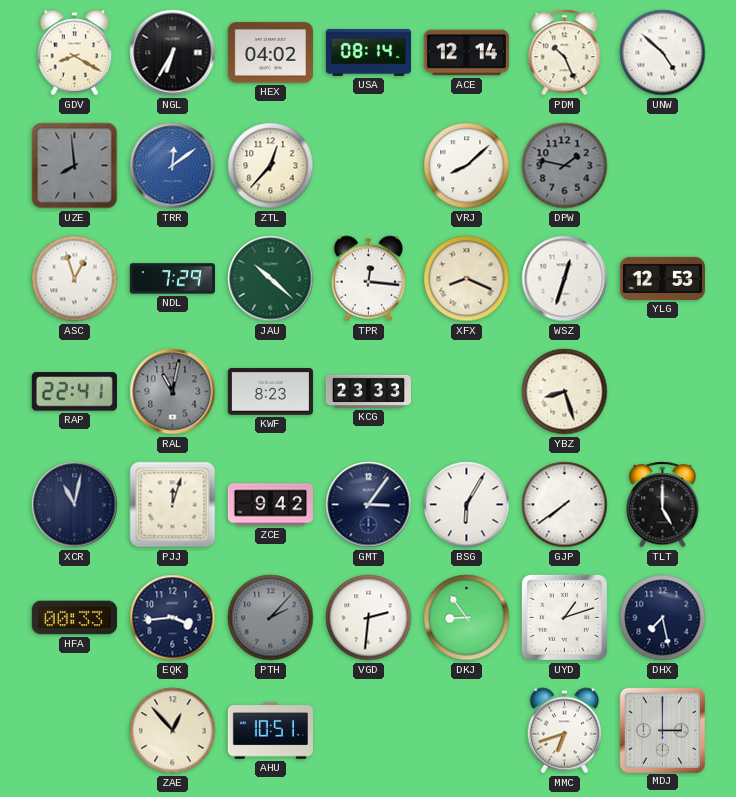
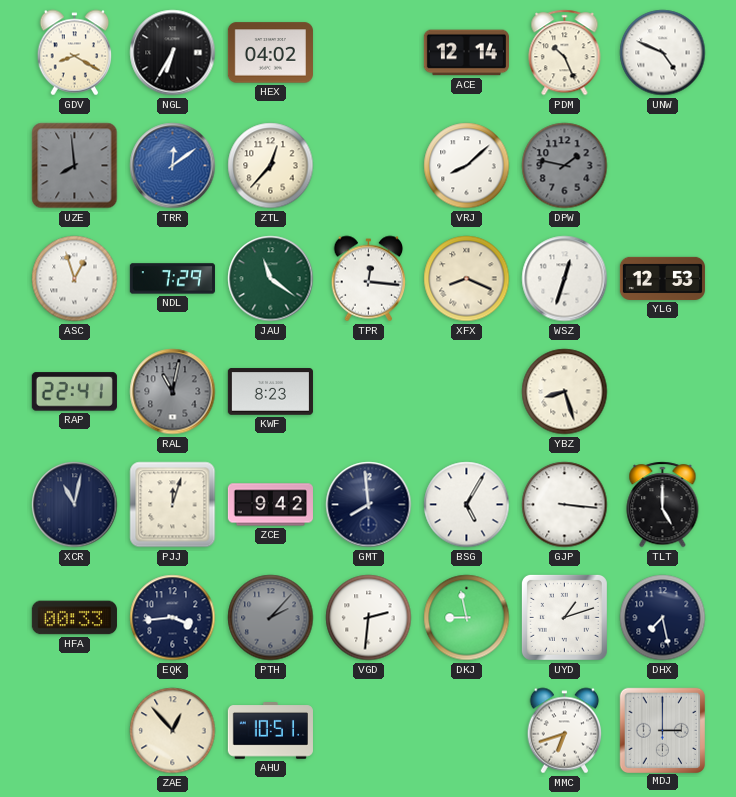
USA: 08:14 -> none
UNW: 4:52 -> 4:49
JAU: 10:22 -> 11:21
KCG: 23:33 -> none
GMT: 3:06 -> 7:59
BSG: 6:05 -> 5:05
GJP: 7:39 -> 3:16
DKJ: 8:54 -> 8:58
